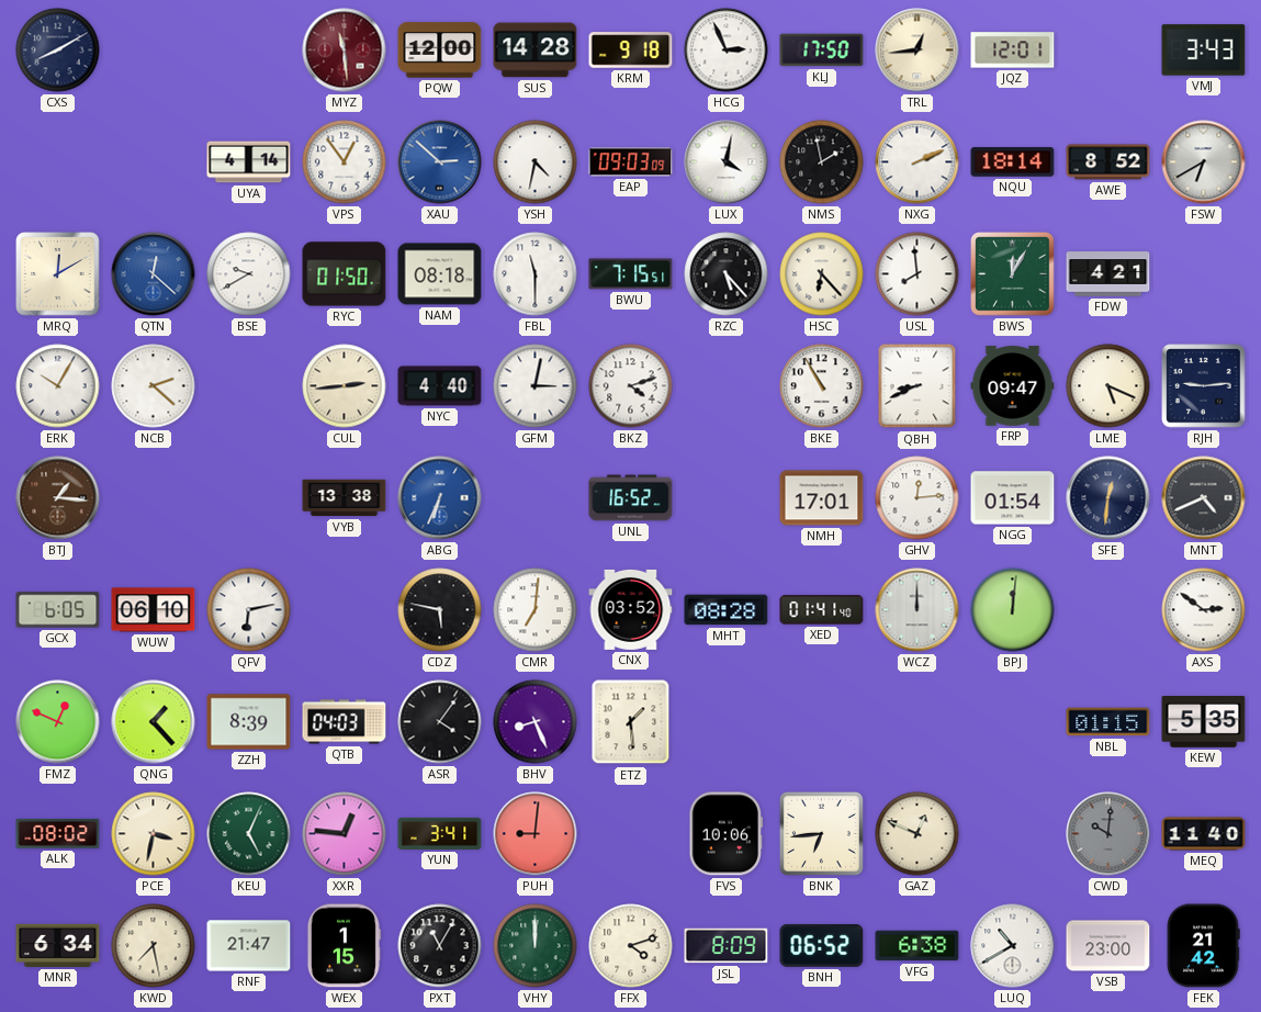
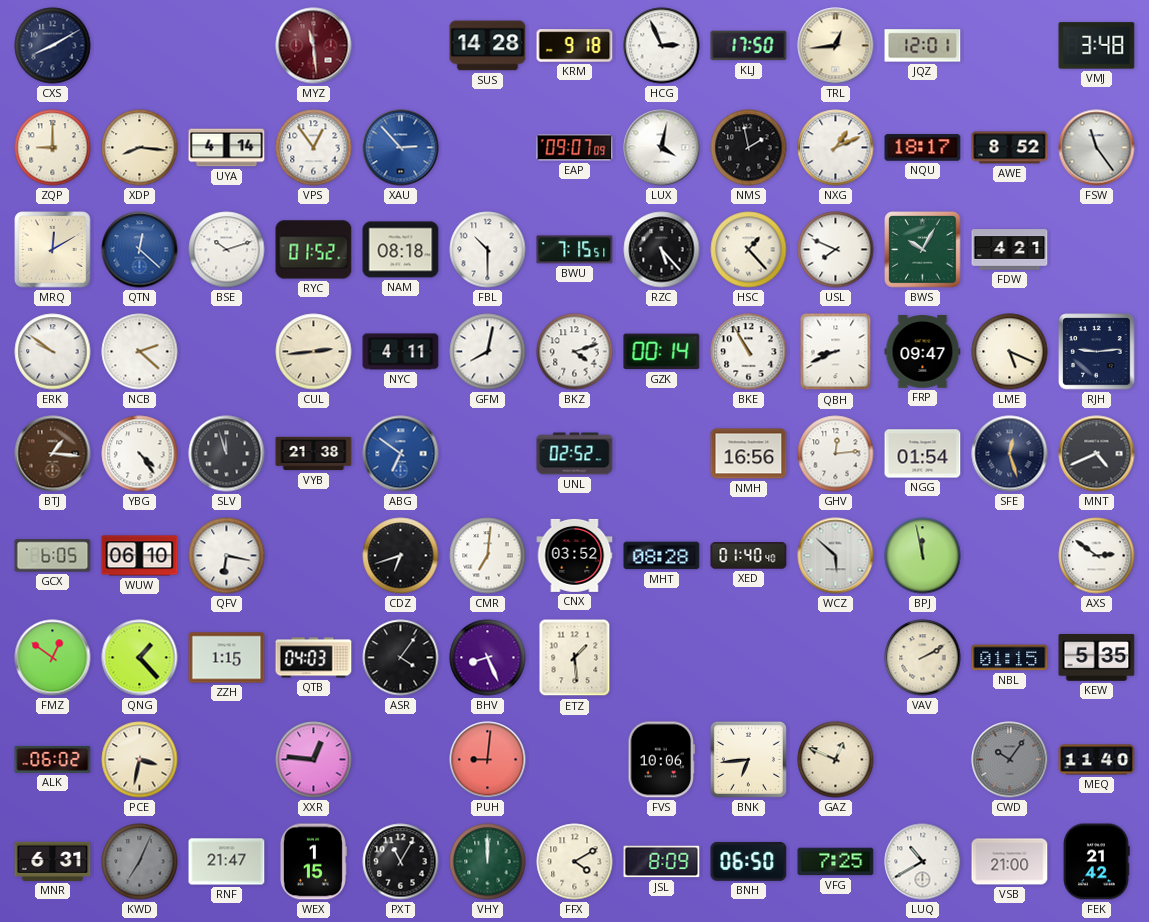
PQW: 12:00 -> none
VMJ: 3:43 -> 3:48
ZQP: none -> 9:00
XDP: none -> 8:16
XAU: 2:52 -> 2:53
YSH: 4:32 -> none
EAP: 09:03 -> 09:07
NXG: 2:11 -> 1:11
NQU: 18:14 -> 18:17
FSW: 6:40 -> 11:24
BSE: 9:40 -> 10:12
RYC: 01:50 -> 01:52
FBL: 11:30 -> 10:30
HSC: 6:23 -> 1:23
USL: 7:59 -> 7:49
BWS: 12:05 -> 10:05
ERK: 10:05 -> 9:51
NYC: 4:40 -> 4:11
GFM: 3:02 -> 8:02
GZK: none -> 00:14
YBG: none -> 4:24
SLV: none -> 11:57
VYB: 13:38 -> 21:38
ABG: 6:34 -> 6:51
UNL: 16:52 -> 02:52
NMH: 17:01 -> 16:56
SFE: 12:31 -> 12:27
QFV: 6:13 -> 6:17
CDZ: 5:47 -> 6:42
XED: 01:41 -> 01:40
WCZ: 12:00 -> 5:52
BPJ: 12:01 -> 11:58
FMZ: 12:49 -> 12:51
ZZH: 8:39 -> 1:15
VAV: none -> 2:10
ALK: 08:02 -> 06:02
KEU: 5:04 -> none
YUN: 3:41 -> none
CWD: 10:01 -> 10:06
MNR: 6:34 -> 6:31
KWD: 7:28 -> 7:04
KWD dial: cream -> grey
FFX: 4:12 -> 4:10
BNH: 06:52 -> 06:50
VFG: 6:38 -> 7:25
VSB: 23:00 -> 21:00
